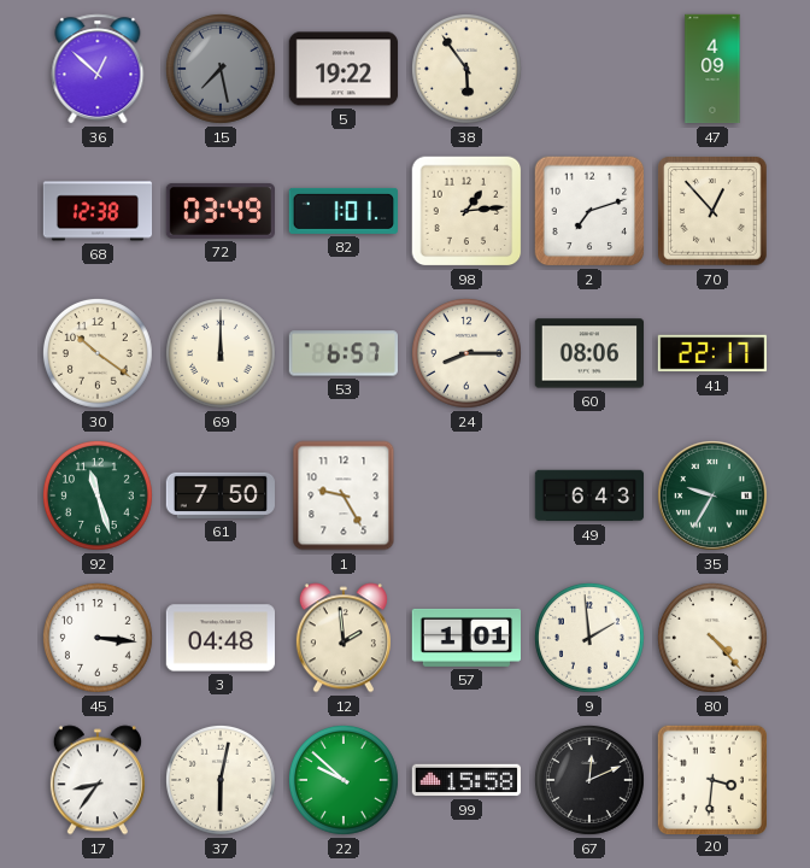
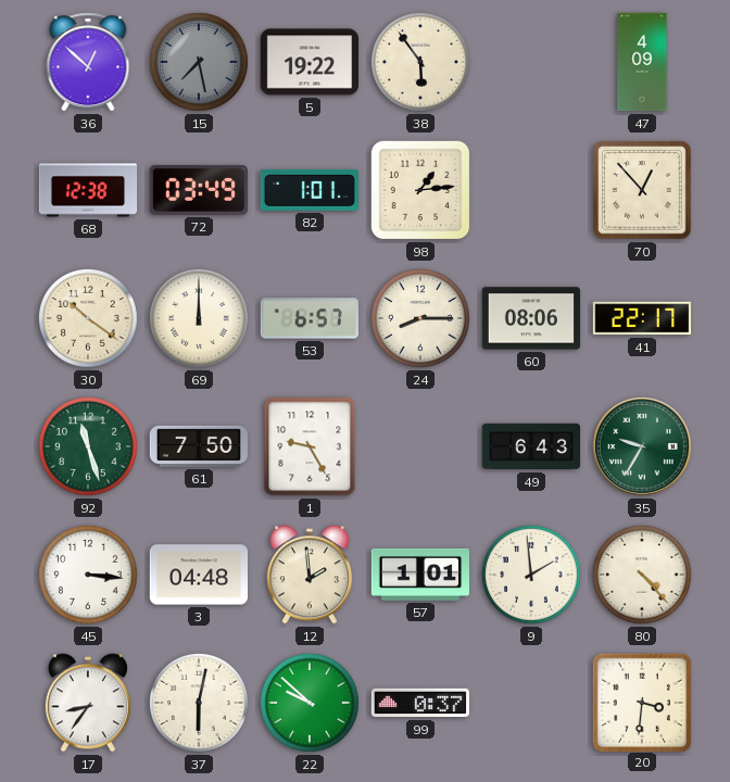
2: 7:12 -> none
99: 15:58 -> 0:37
67: 12:11 -> none
